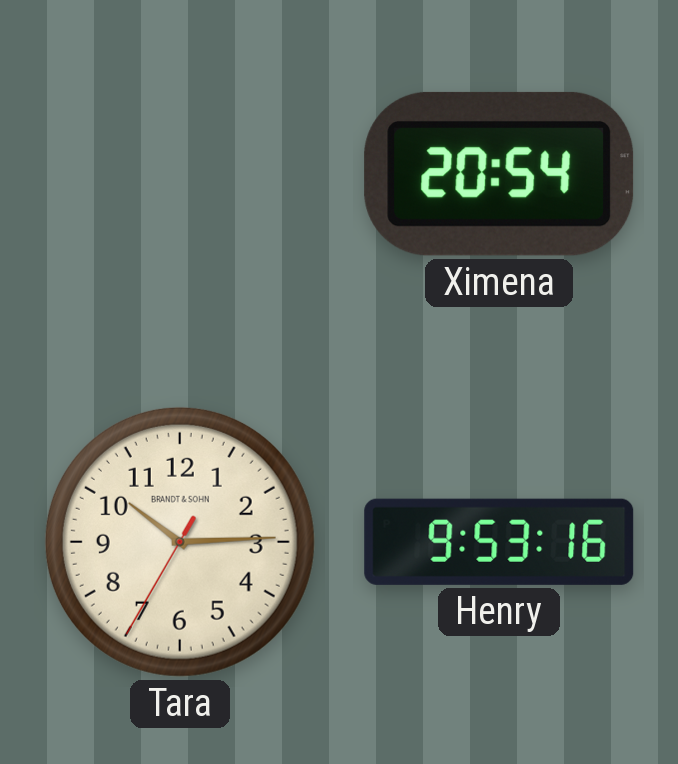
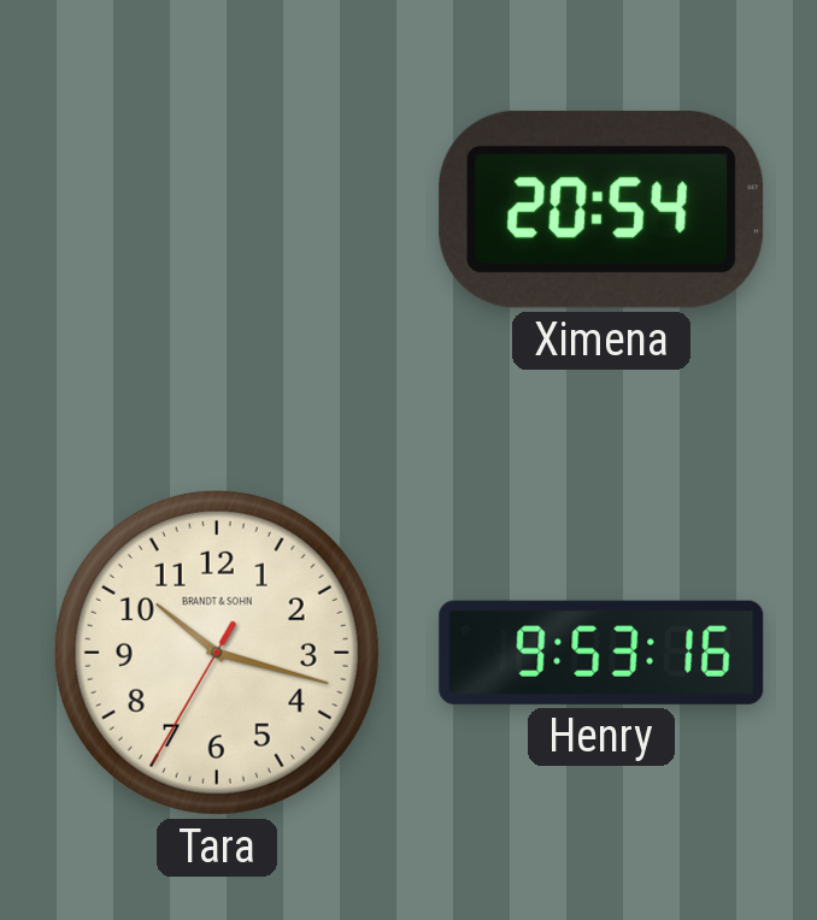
Tara: 10:14 -> 10:17
